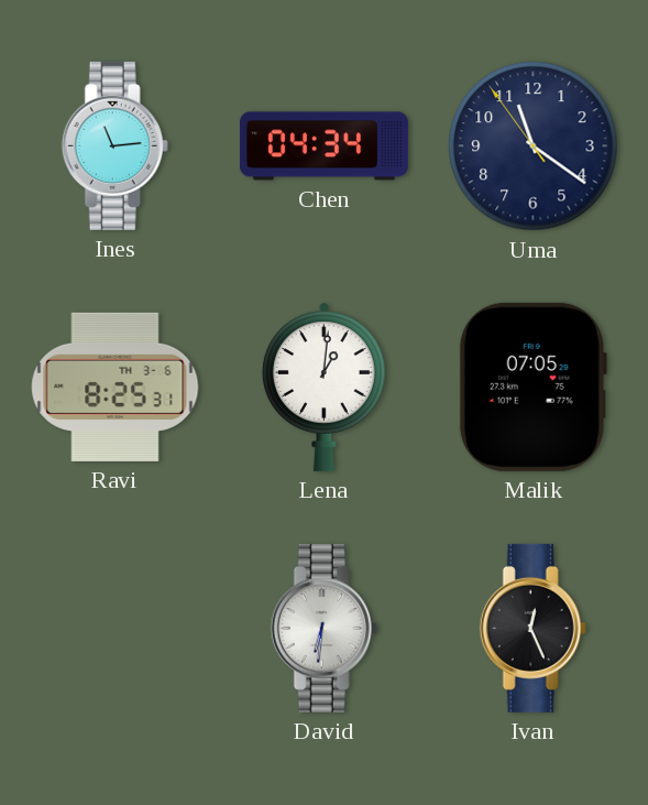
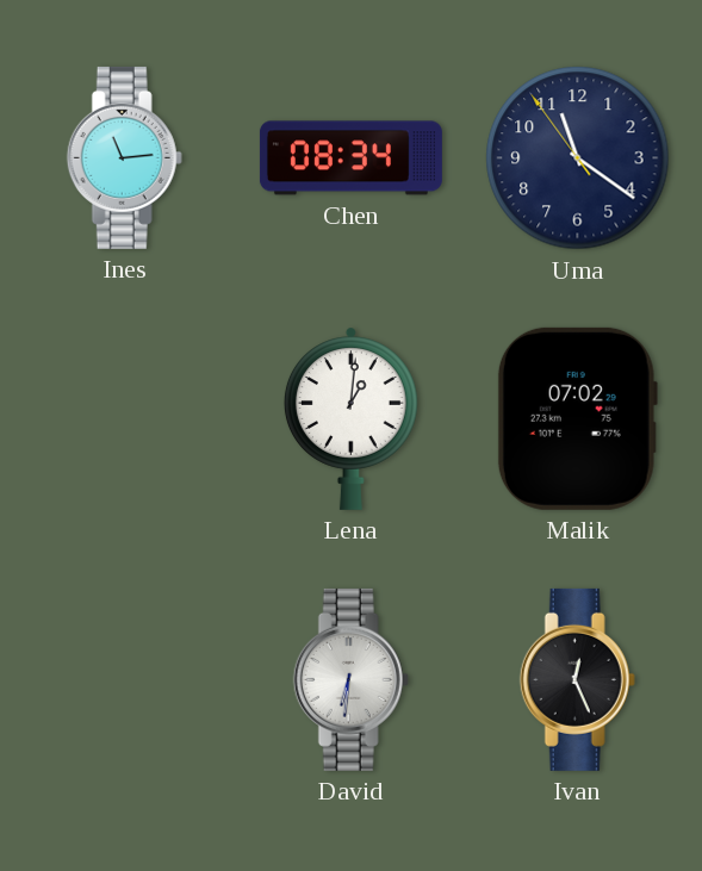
Chen: 04:34 -> 08:34
Ravi: 8:25 -> none
Malik: 07:05 -> 07:02
